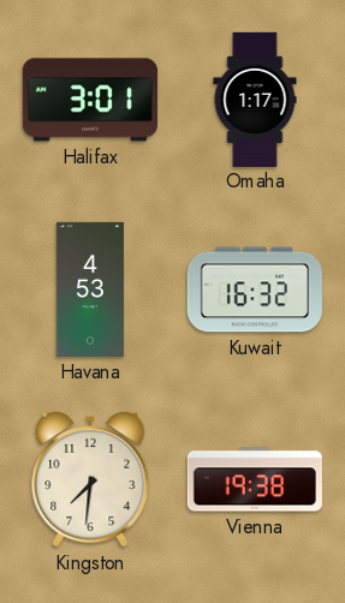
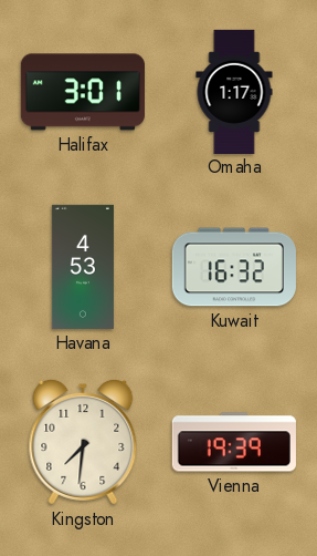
Vienna: 19:38 -> 19:39
